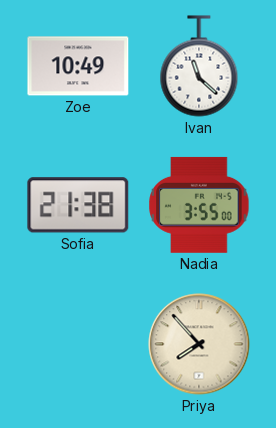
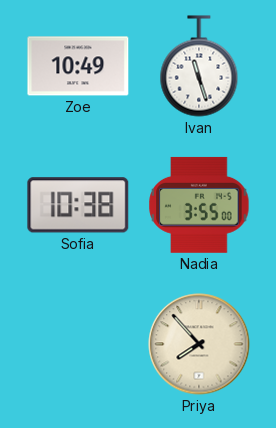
Ivan: 11:22 -> 11:27
Sofia: 21:38 -> 10:38
